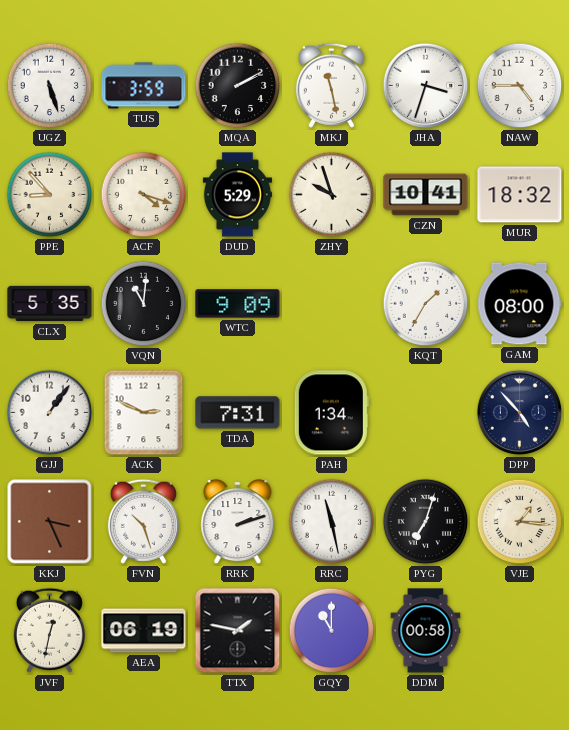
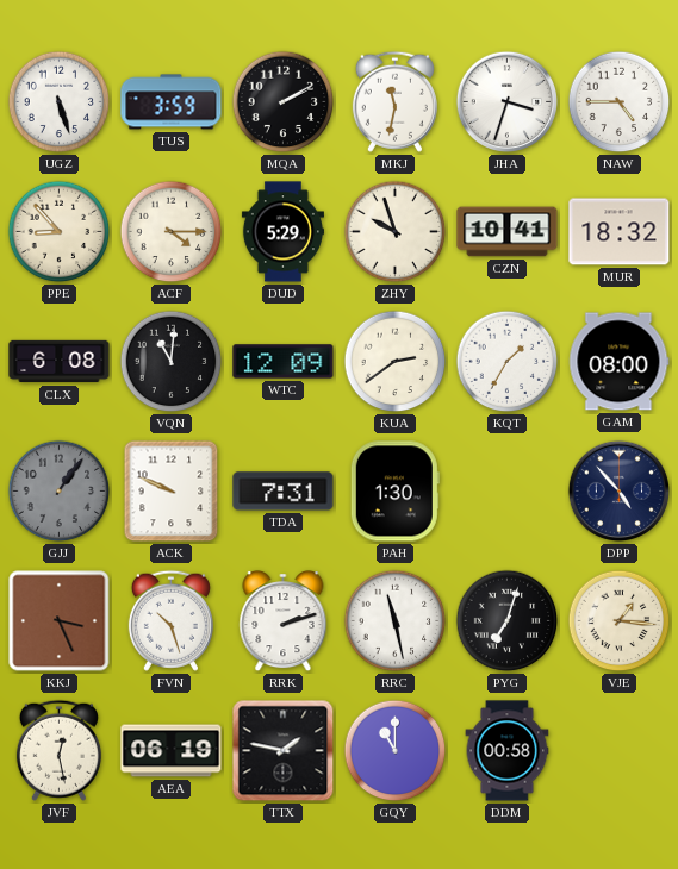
MKJ: 11:28 -> 11:32
ACF: 4:18 -> 4:15
CLX: 5:35 -> 6:08
WTC: 9:09 -> 12:09
KUA: none -> 2:39
GJJ dial: white -> grey
ACK: 2:49 -> 9:49
PAH: 1:34 -> 1:30
JVF: 12:32 -> 12:28
